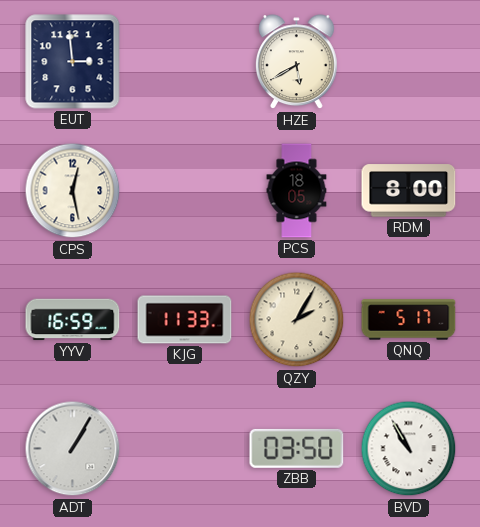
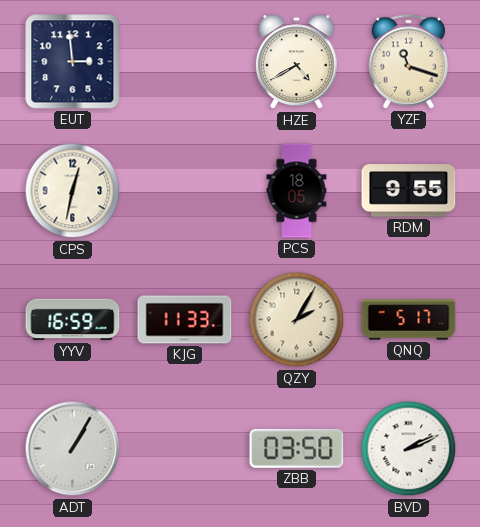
HZE: 5:40 -> 4:40
YZF: none -> 11:18
CPS: 12:28 -> 12:32
RDM: 8:00 -> 9:55
BVD: 10:55 -> 2:11
